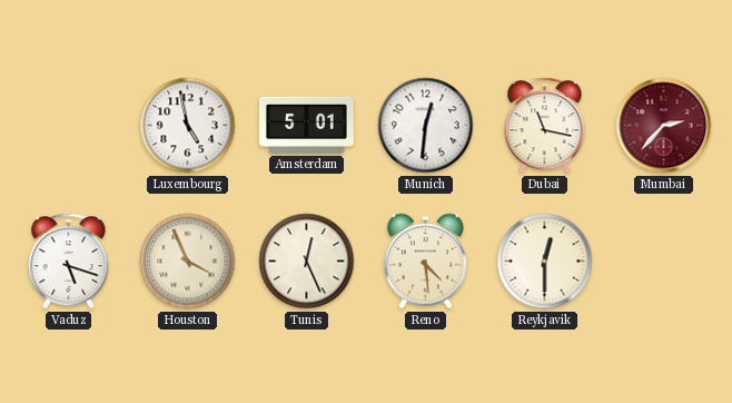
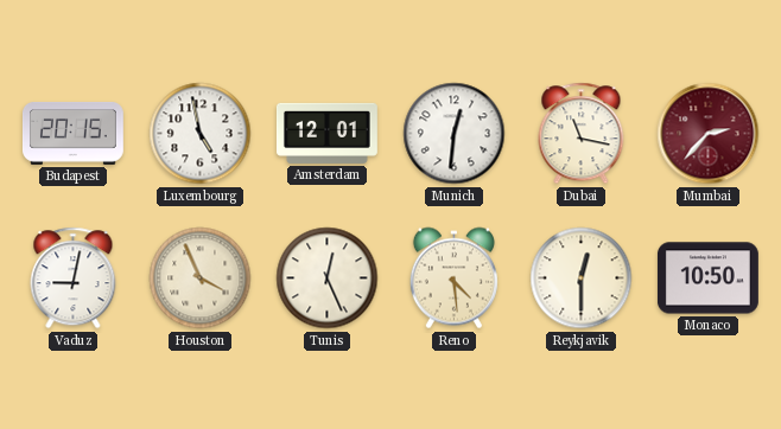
Budapest: none -> 20:15
Amsterdam: 5:01 -> 12:01
Vaduz: 5:18 -> 9:02
Monaco: none -> 10:50
